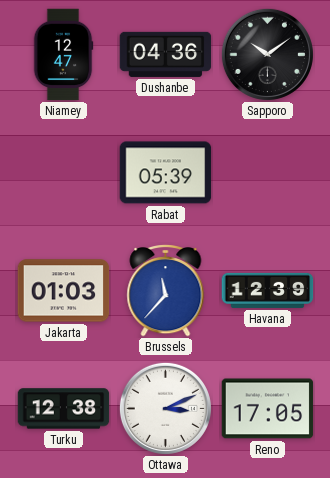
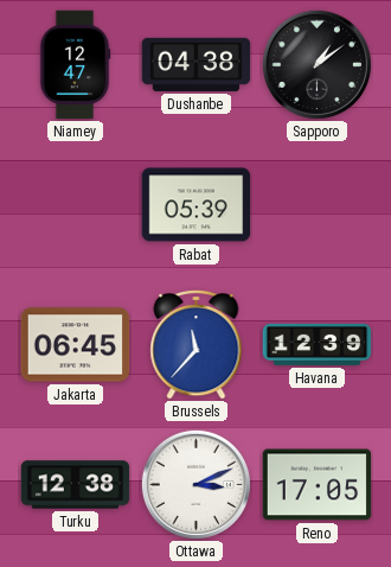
Dushanbe: 04:36 -> 04:38
Sapporo: 10:09 -> 1:09
Jakarta: 01:03 -> 06:45
